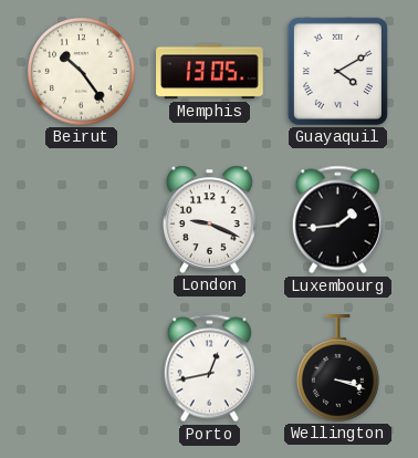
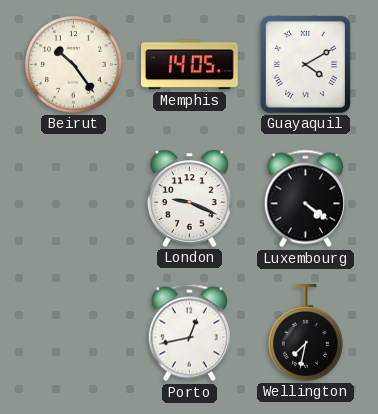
Memphis: 13:05 -> 14:05
Luxembourg: 1:44 -> 4:21
Wellington: 3:18 -> 7:32
